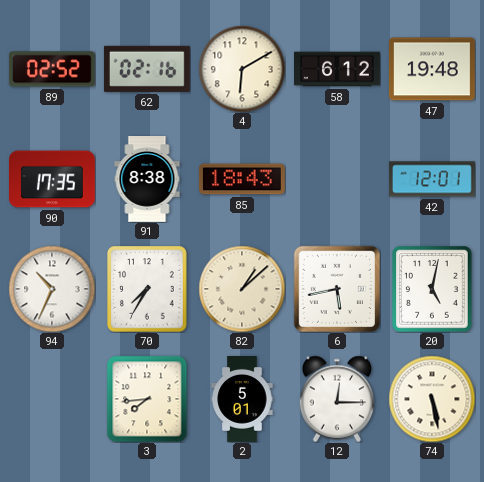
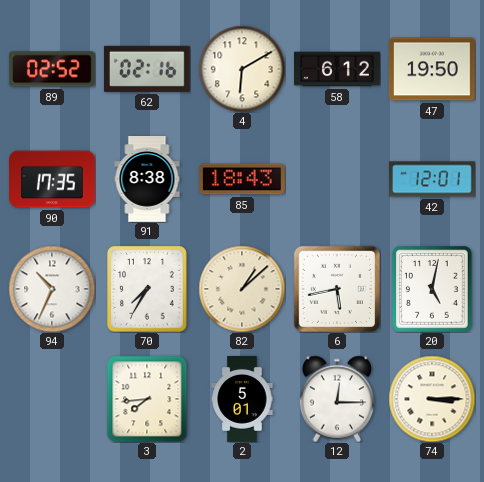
47: 19:48 -> 19:50
74: 5:28 -> 3:15
